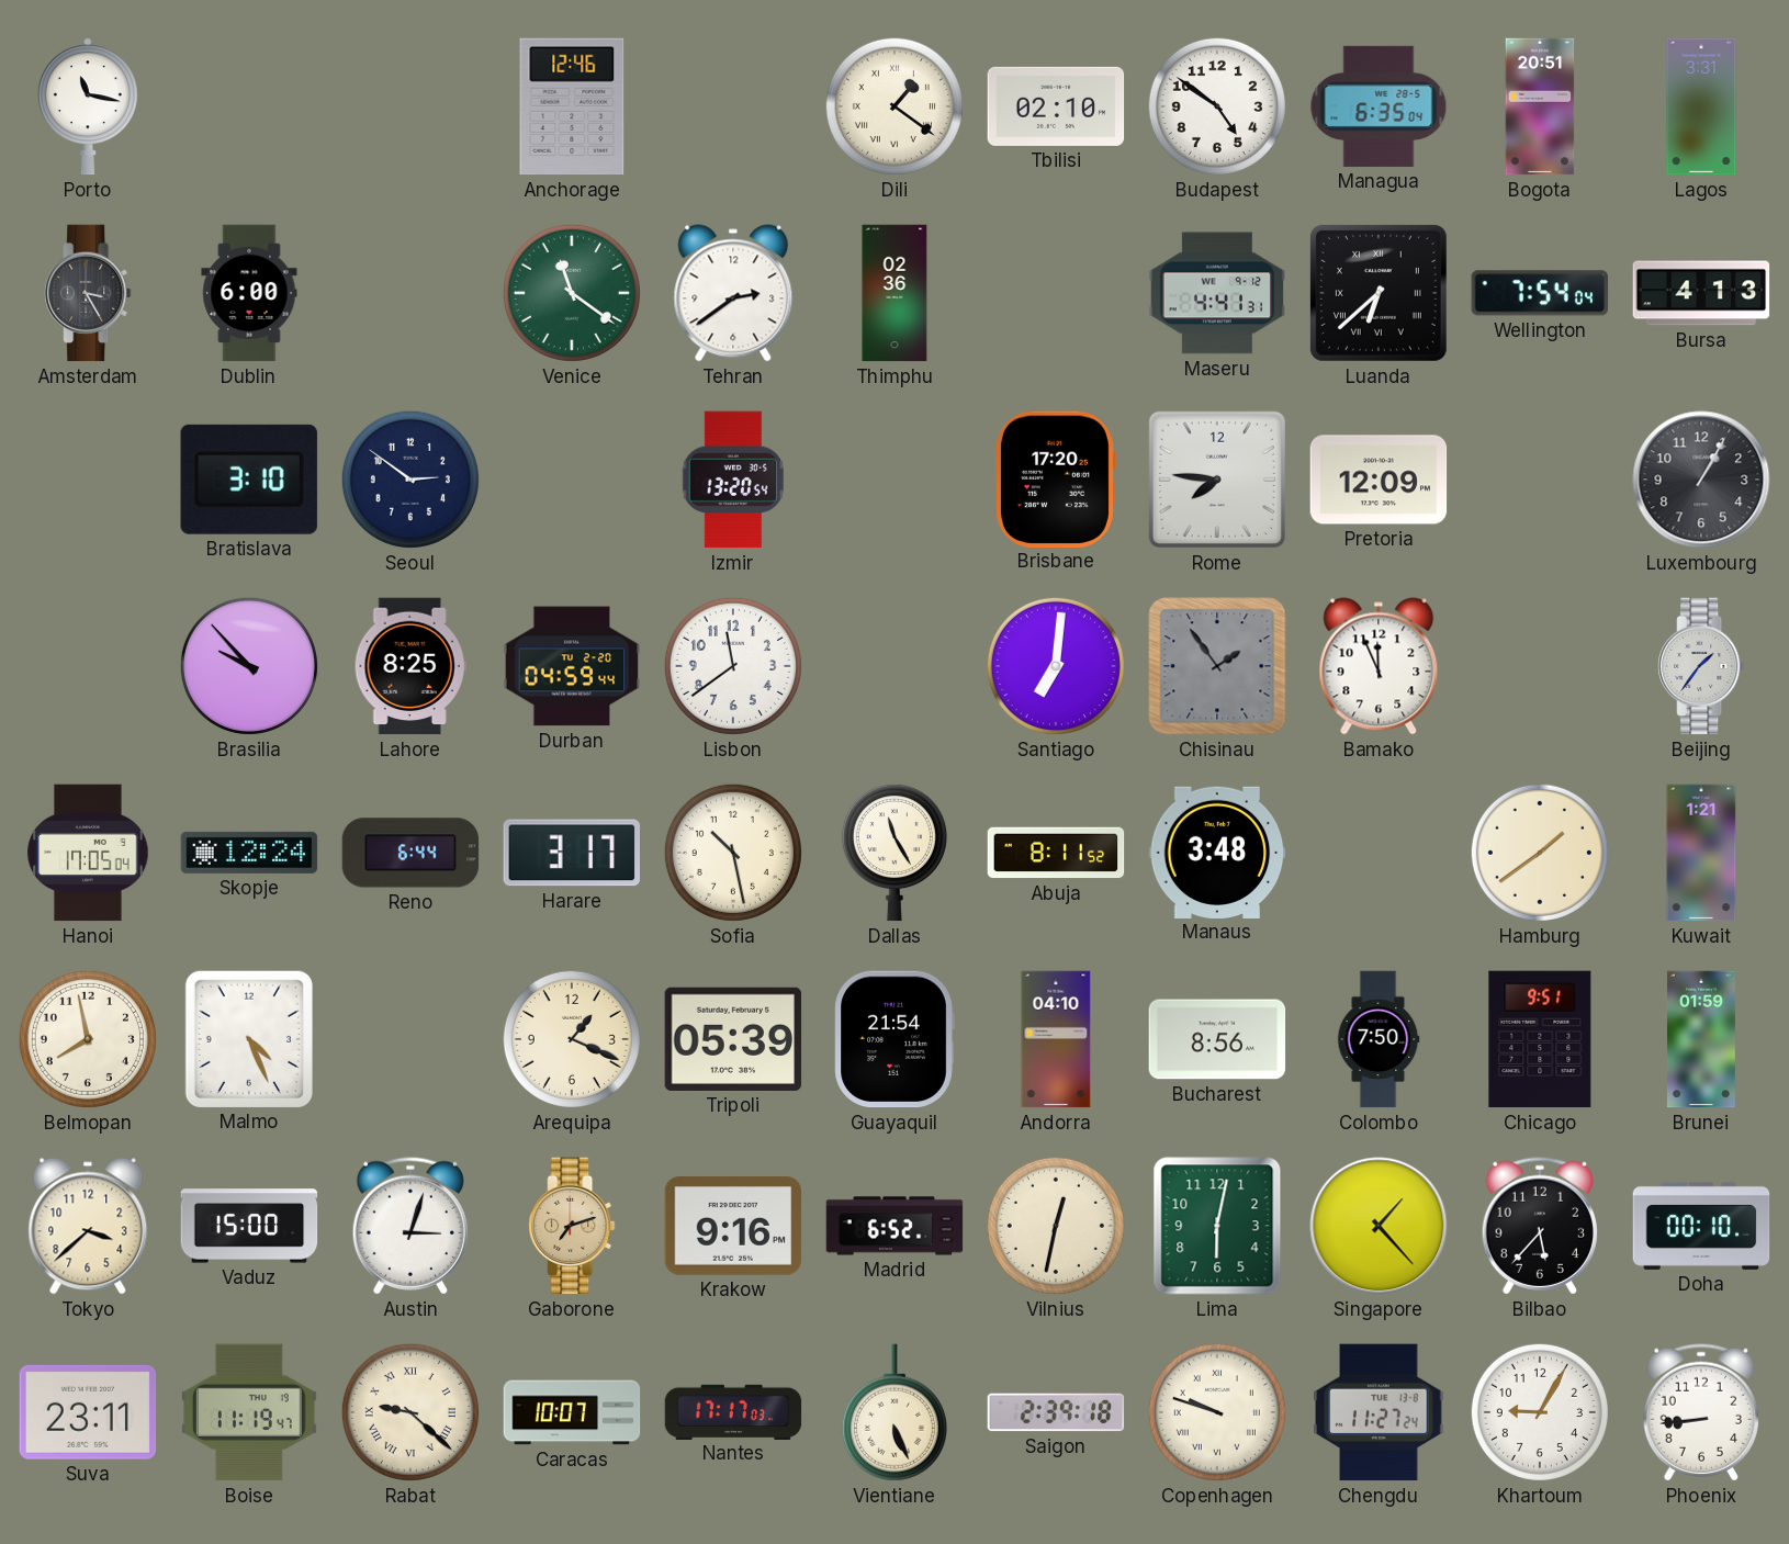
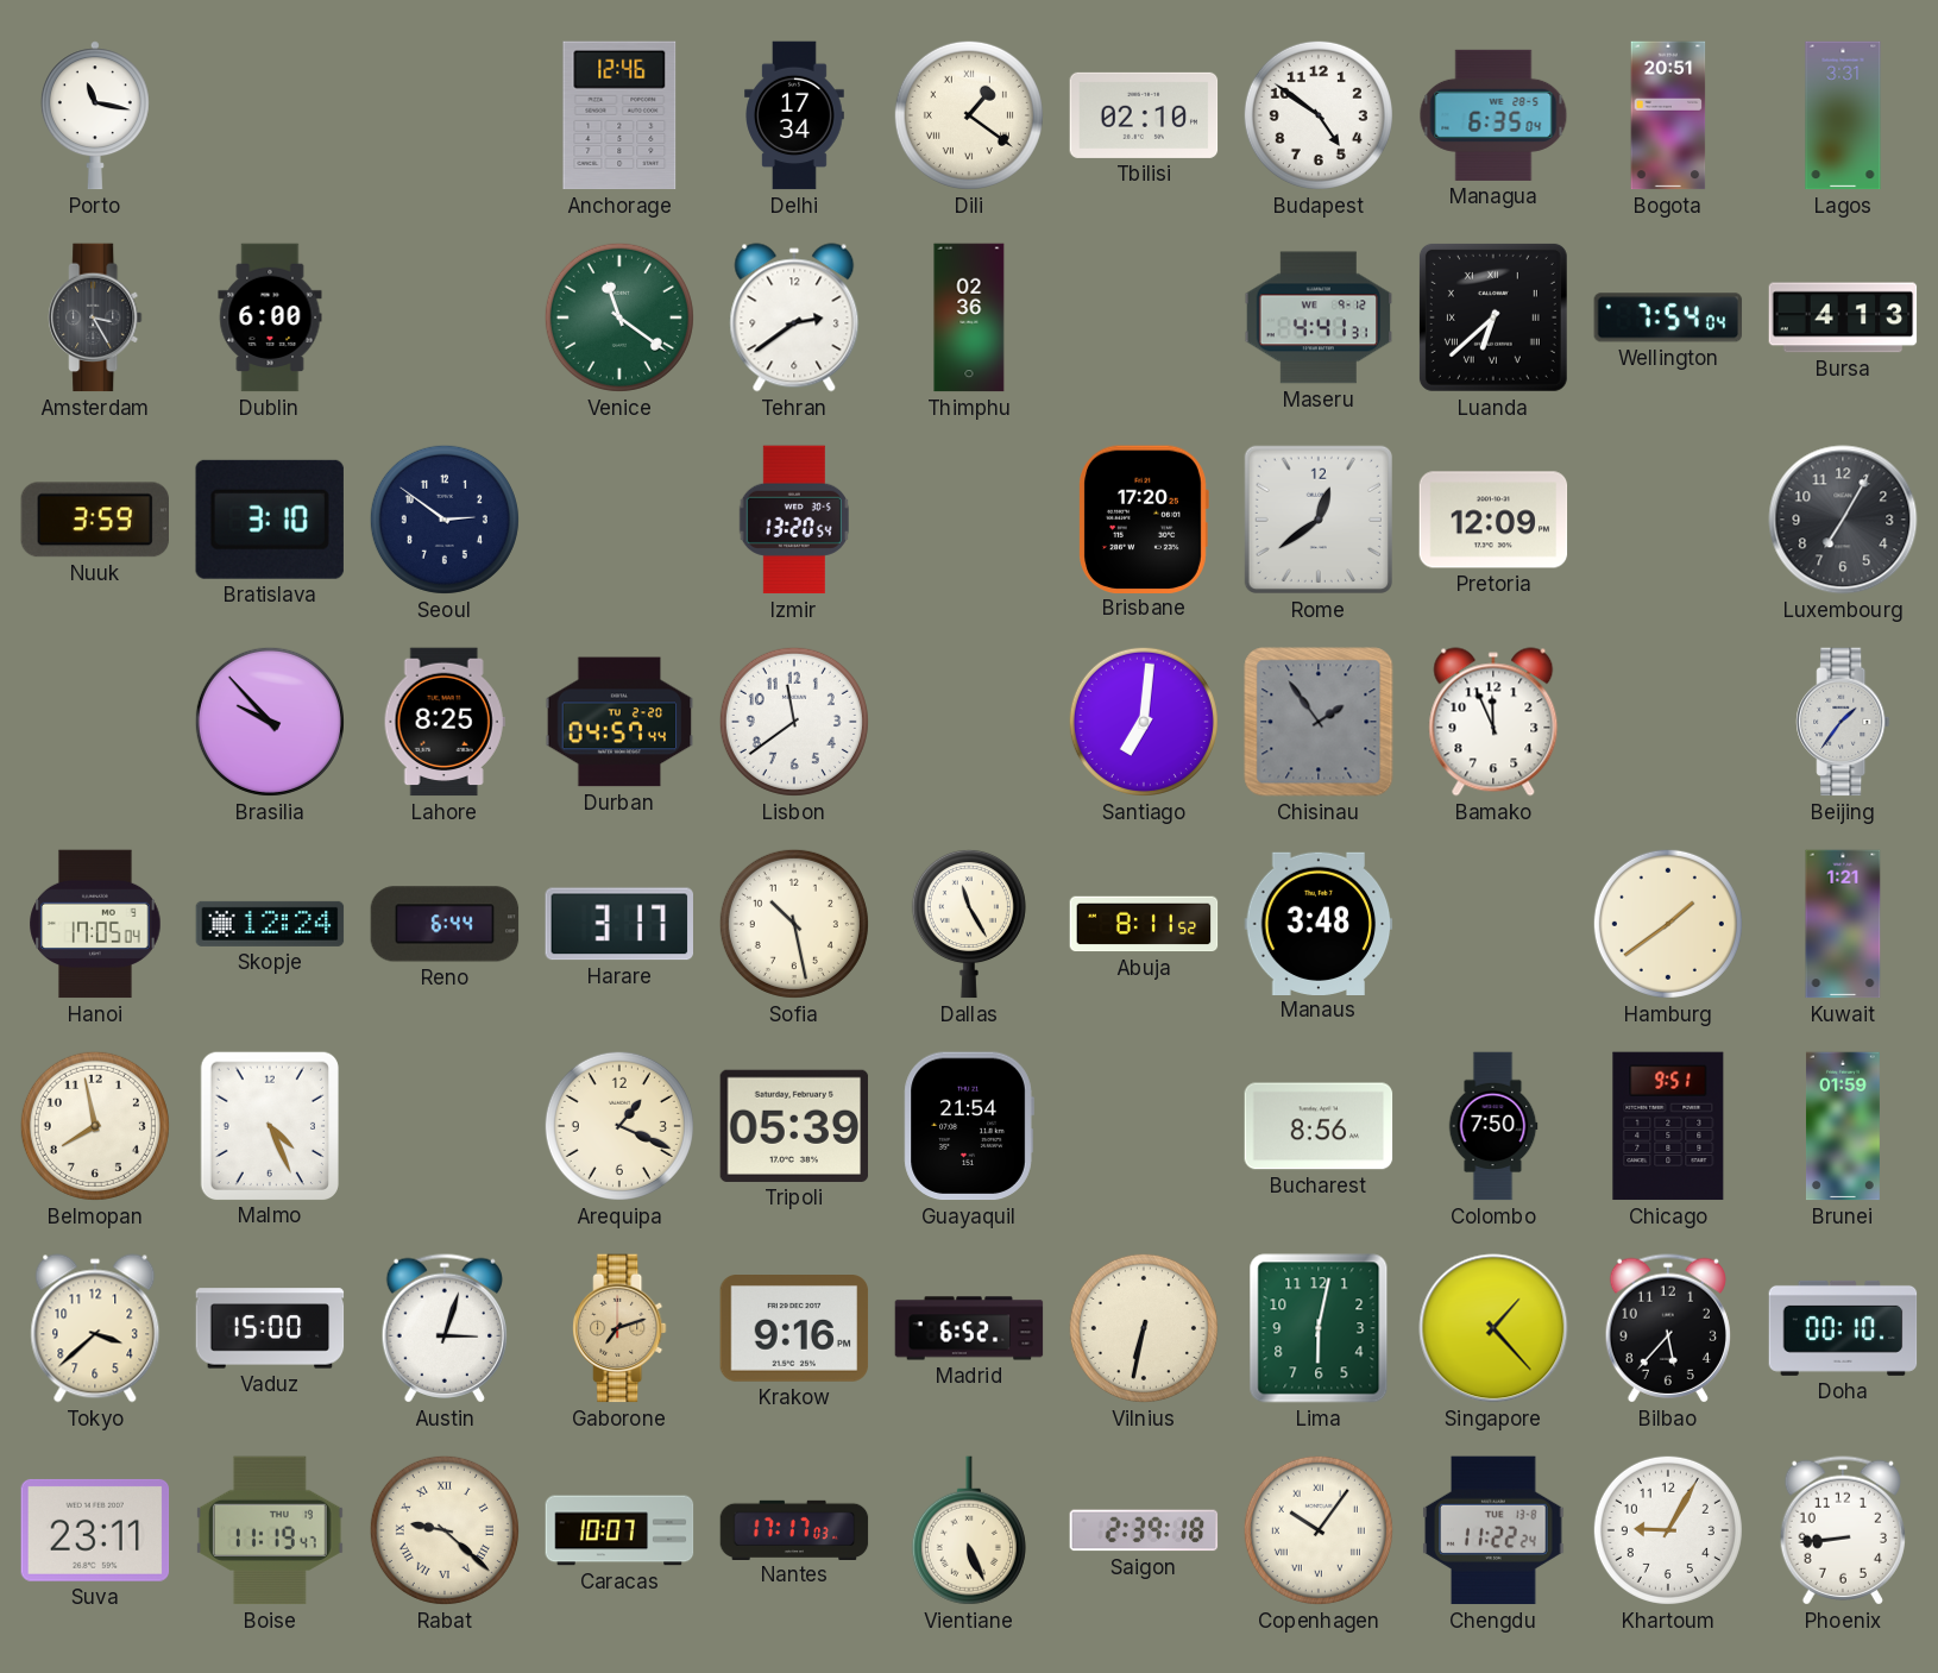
Delhi: none -> 17:34
Nuuk: none -> 3:59
Rome: 7:46 -> 12:39
Luxembourg: 1:05 -> 7:05
Durban: 04:59 -> 04:57
Andorra: 04:10 -> none
Vilnius: 12:32 -> 6:32
Copenhagen: 9:48 -> 10:06
Chengdu: 11:27 -> 11:22
